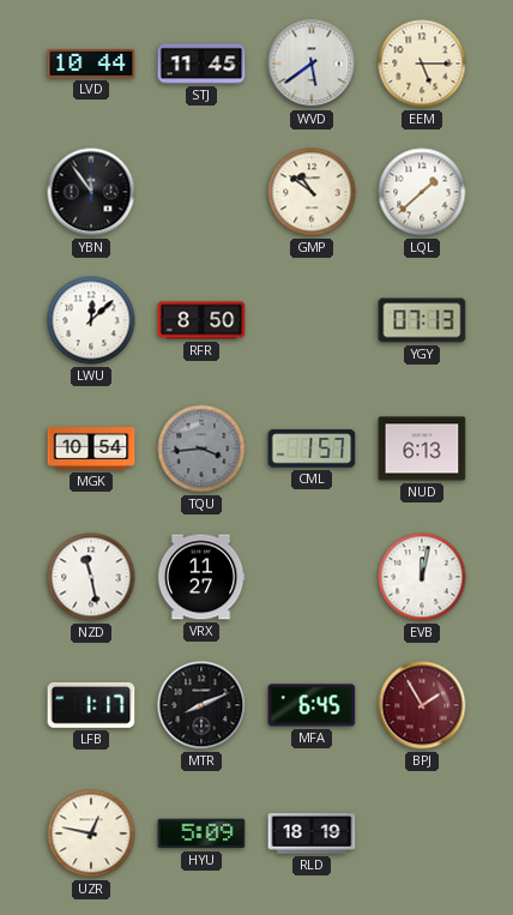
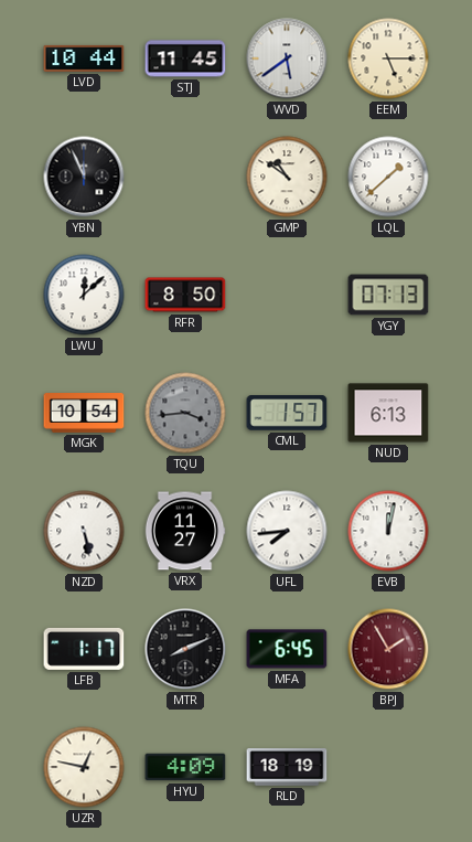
YBN: 11:54 -> 11:56
NZD: 11:28 -> 5:28
UFL: none -> 7:44
HYU: 5:09 -> 4:09
